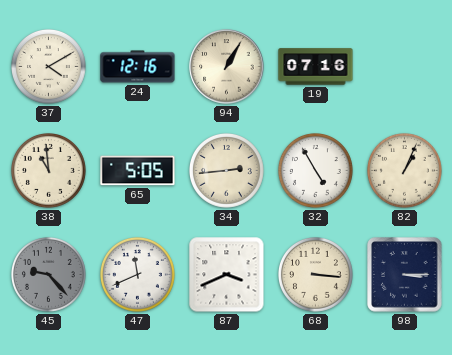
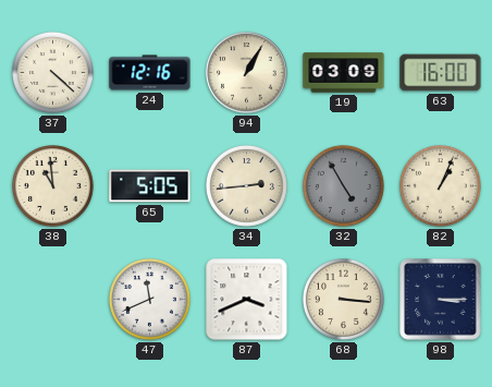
37: 4:10 -> 4:22
19: 07:16 -> 03:09
63: none -> 16:00
32 dial: white -> grey
45: 9:23 -> none
